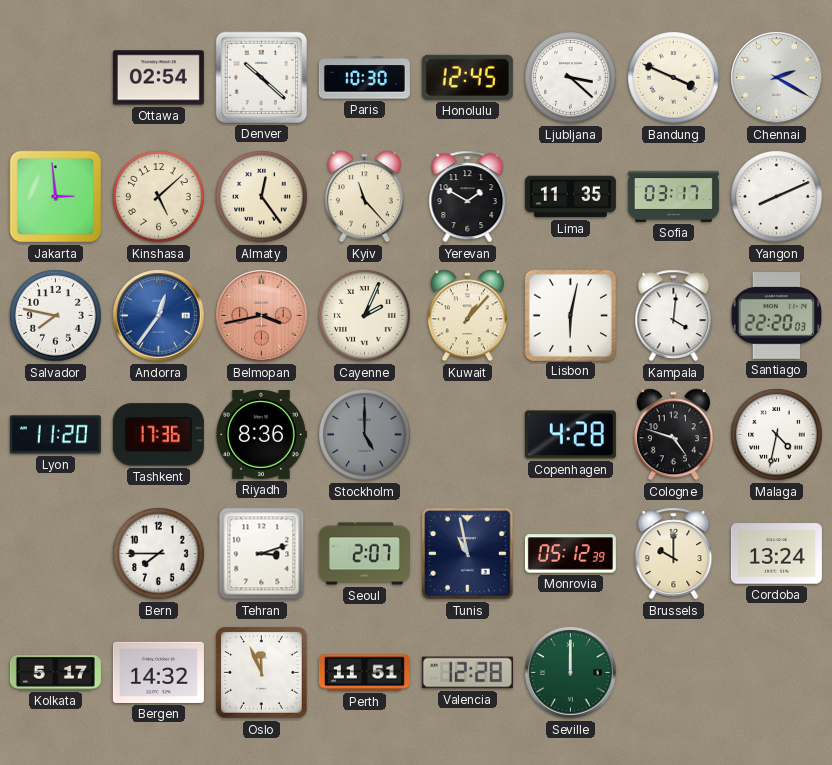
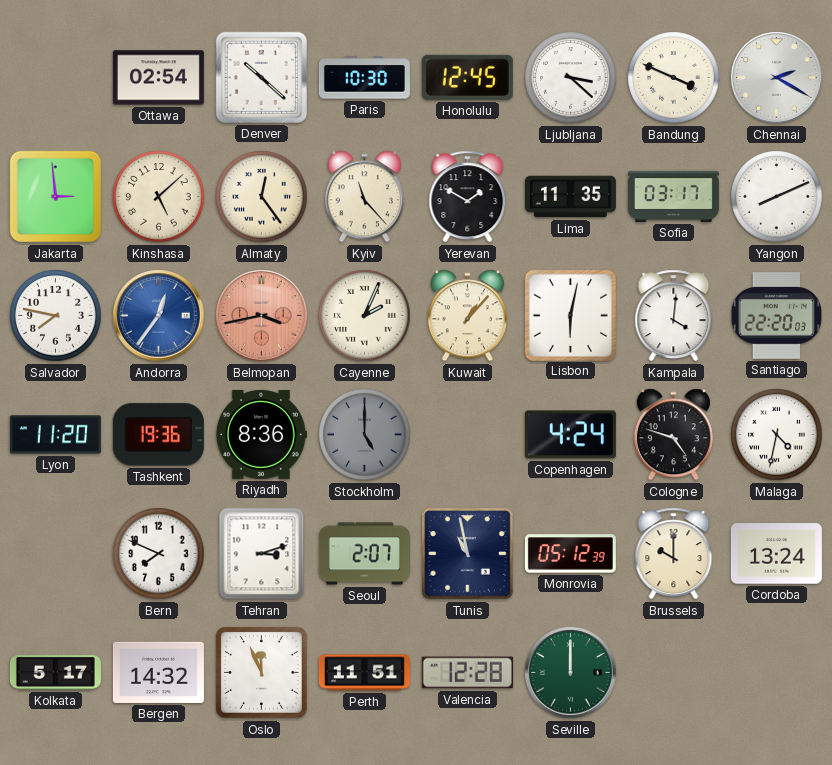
Tashkent: 17:36 -> 19:36
Copenhagen: 4:28 -> 4:24
Bern: 7:45 -> 7:49
